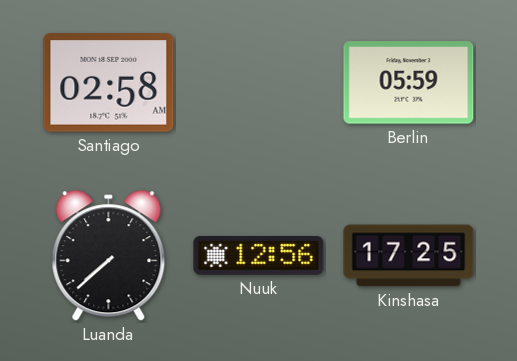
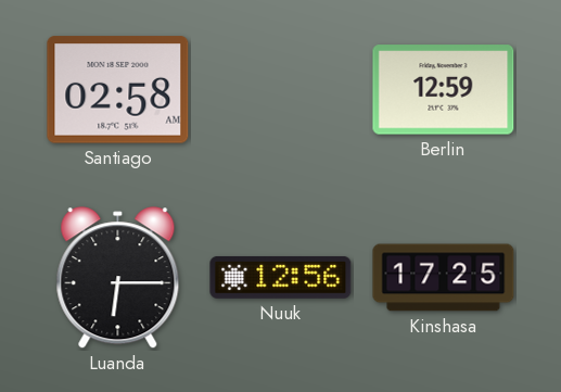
Berlin: 05:59 -> 12:59
Luanda: 7:38 -> 6:15
